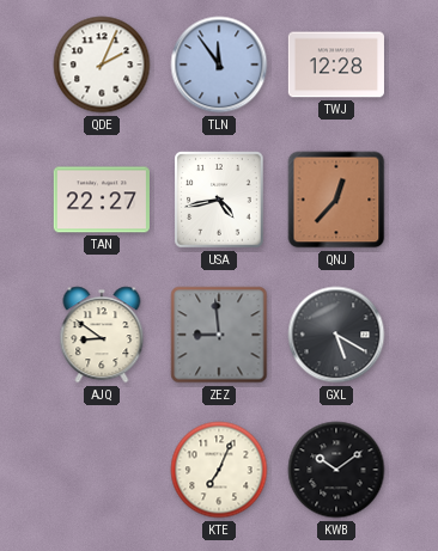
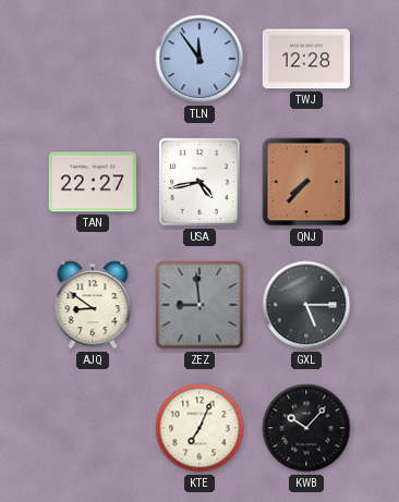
QDE: 2:04 -> none
QNJ: 12:37 -> 7:37
GXL: 5:20 -> 5:15
KWB: 10:09 -> 10:07
